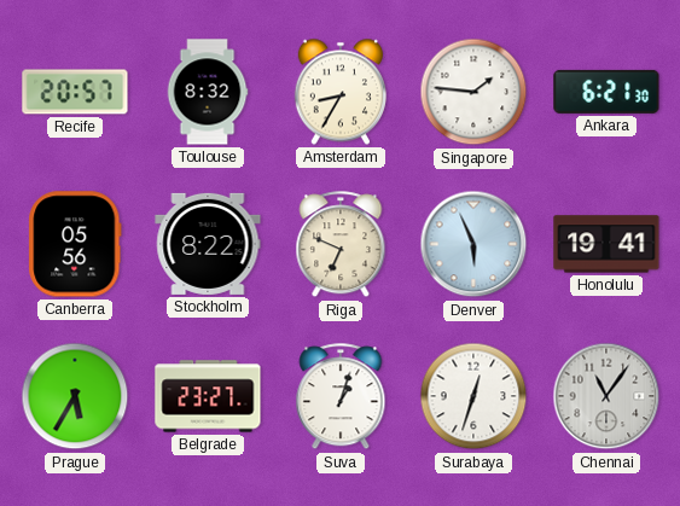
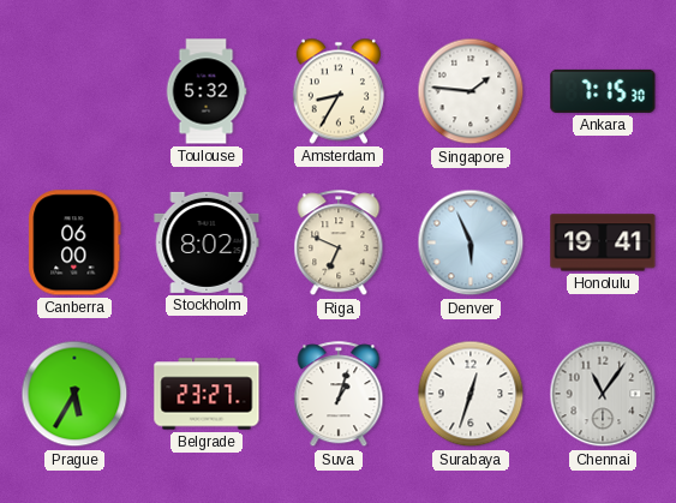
Recife: 20:57 -> none
Toulouse: 8:32 -> 5:32
Ankara: 6:21 -> 7:15
Canberra: 05:56 -> 06:00
Stockholm: 8:22 -> 8:02
